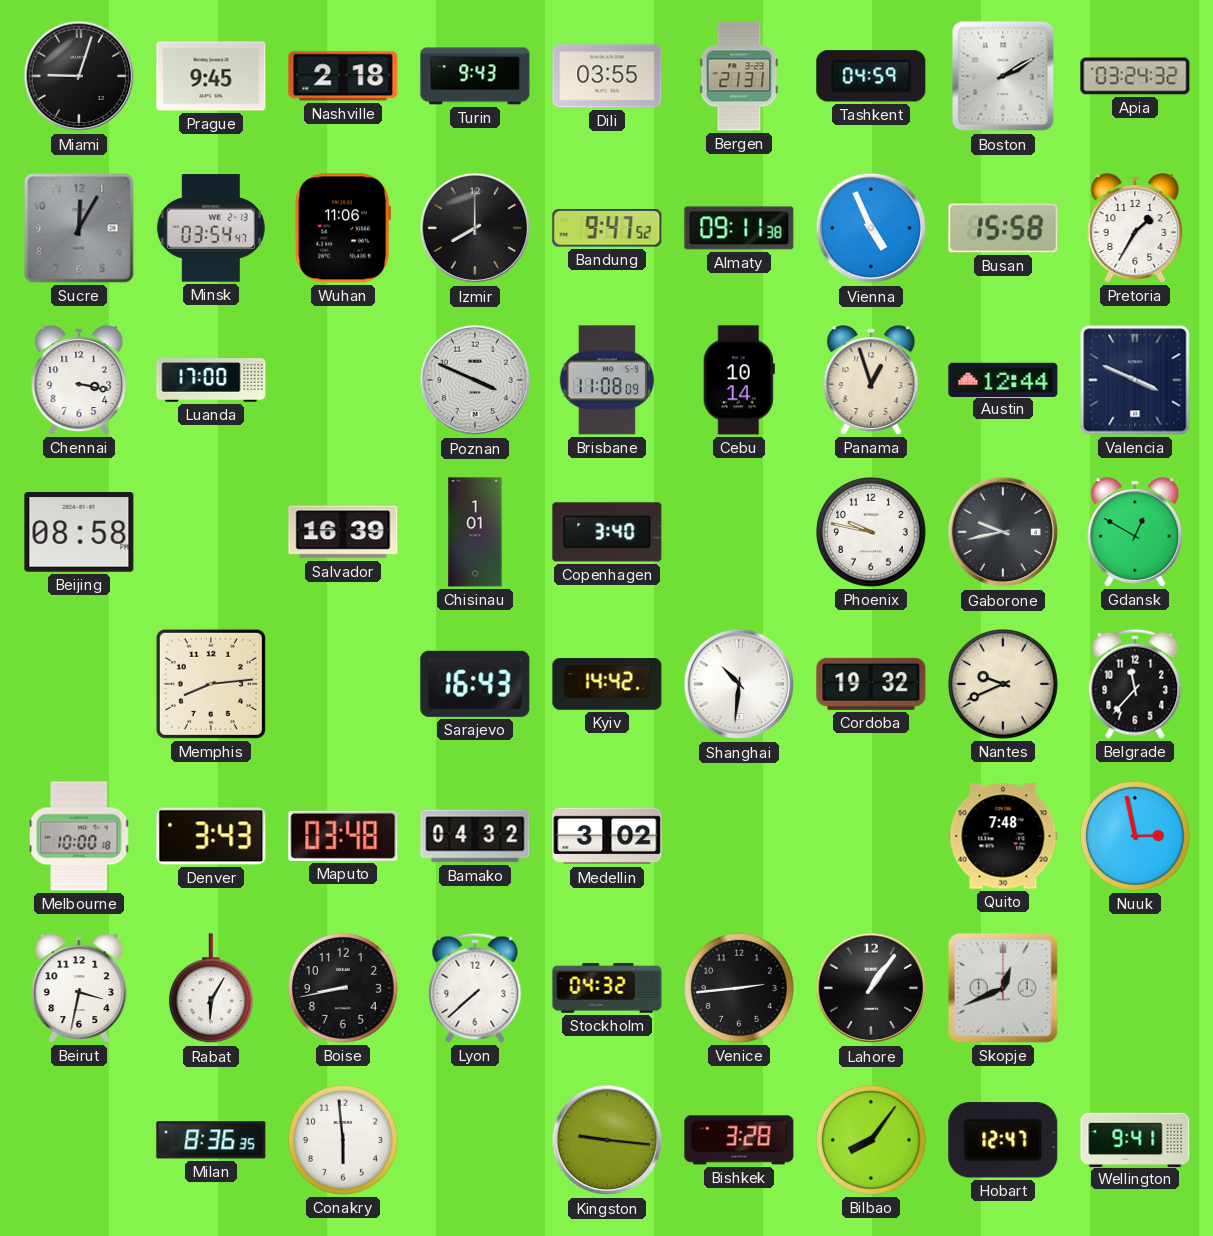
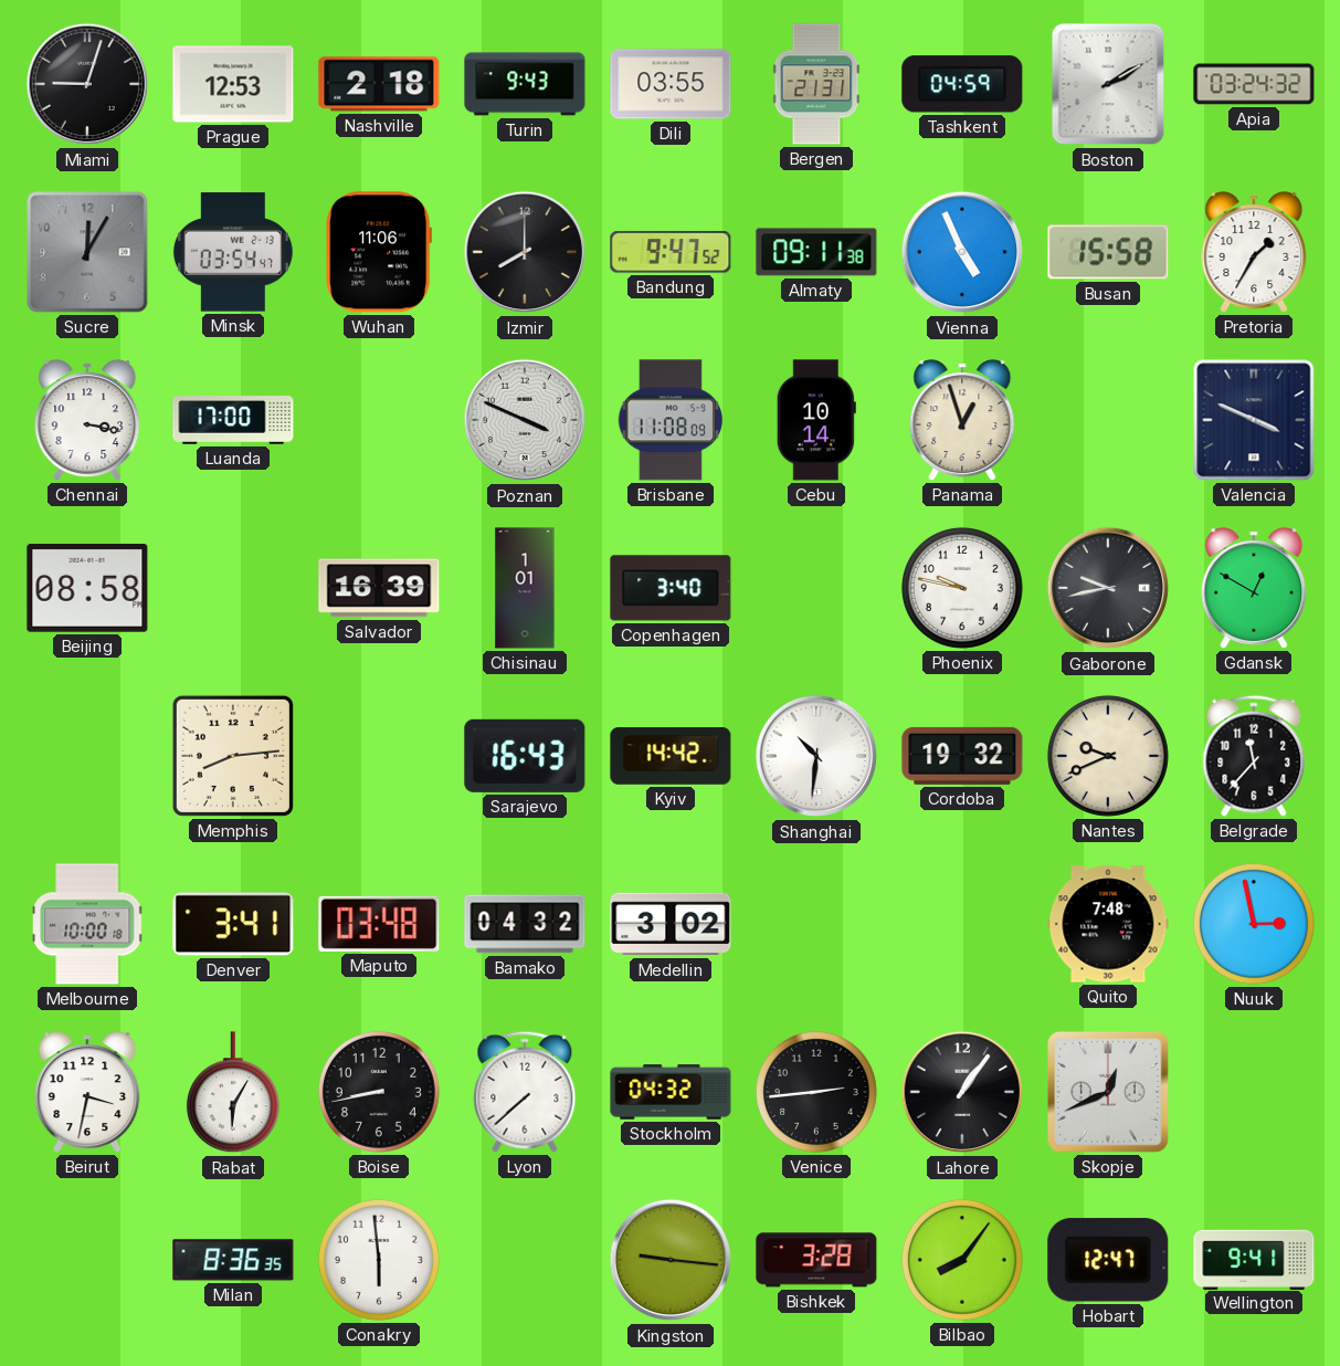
Prague: 9:45 -> 12:53
Austin: 12:44 -> none
Denver: 3:43 -> 3:41
